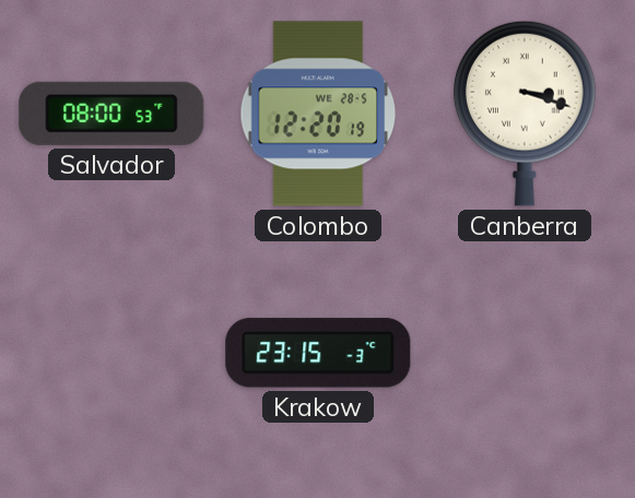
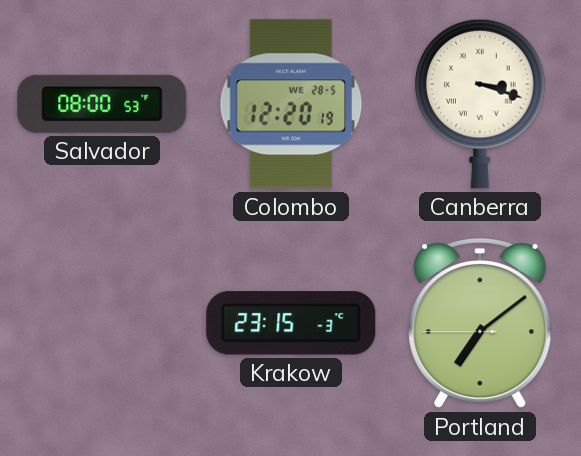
Portland: none -> 7:08
